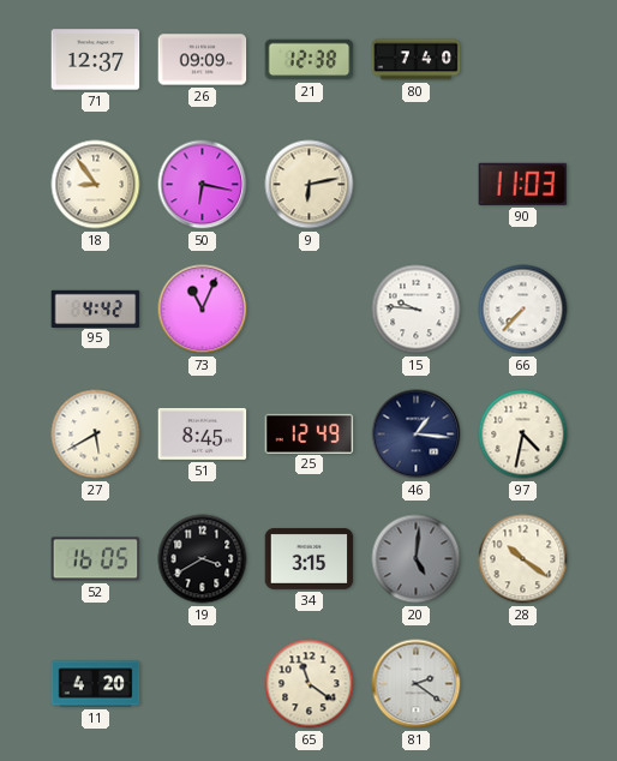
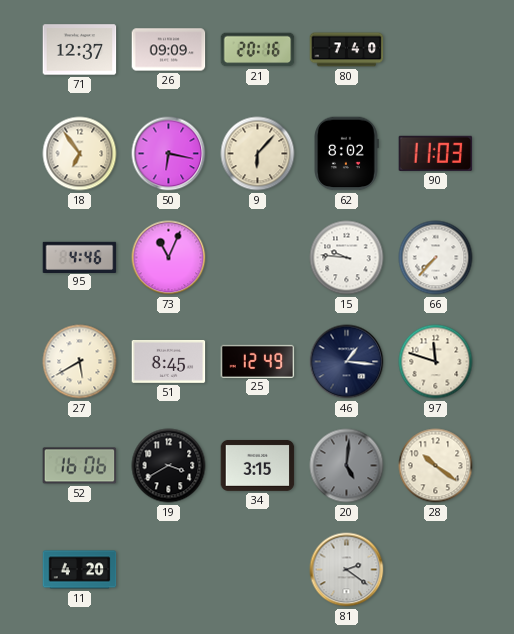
21: 12:38 -> 20:16
18: 8:54 -> 6:54
9: 6:13 -> 6:07
62: none -> 8:02
95: 4:42 -> 4:46
97: 4:32 -> 11:48
52: 16:05 -> 16:06
65: 11:21 -> none
